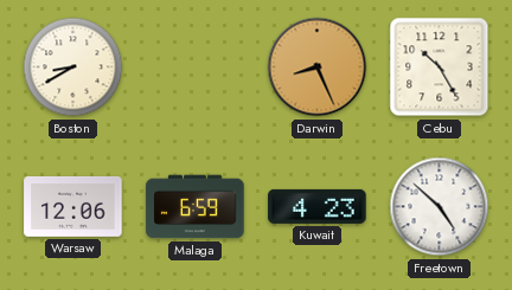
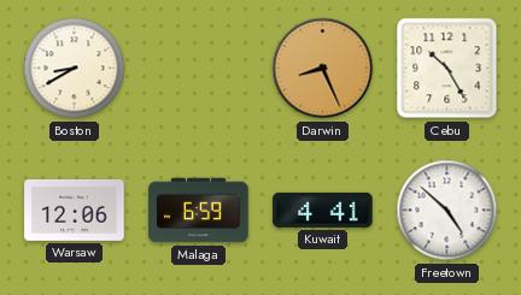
Kuwait: 4:23 -> 4:41
